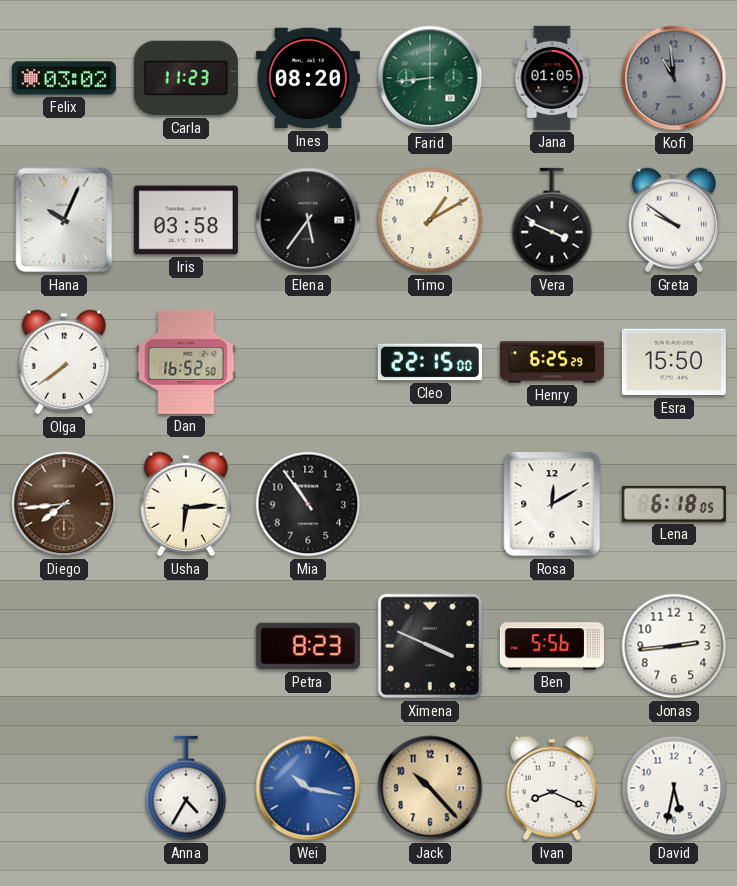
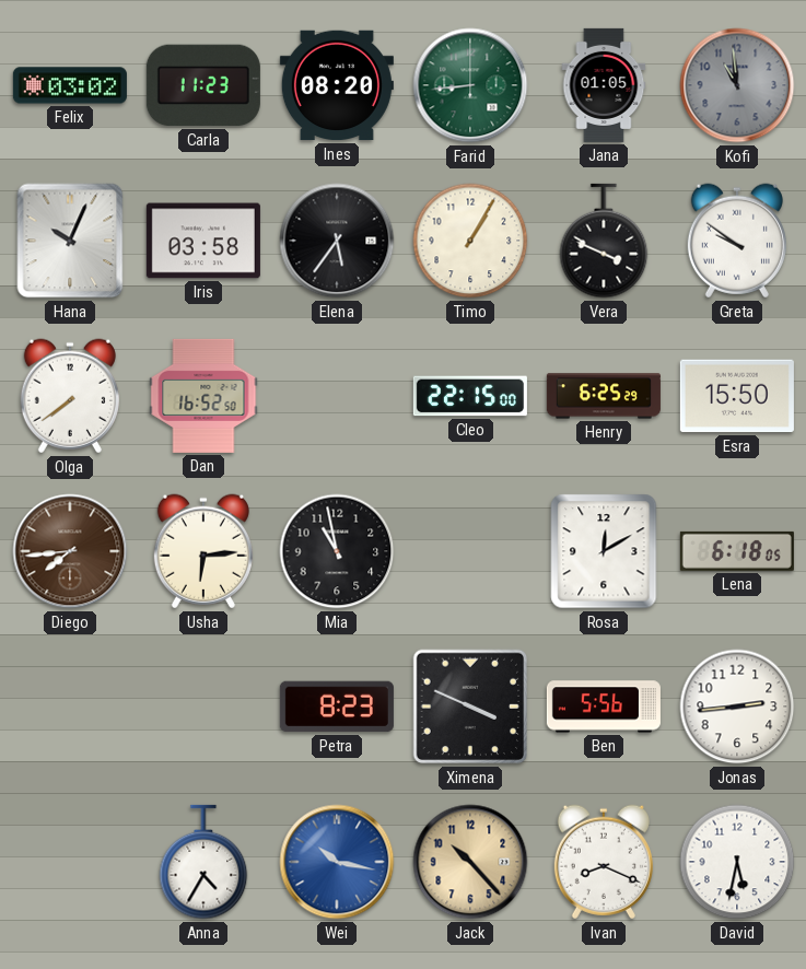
Timo: 1:10 -> 1:05
Mia: 10:54 -> 10:58
